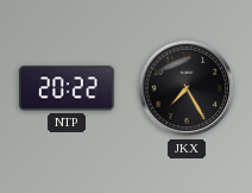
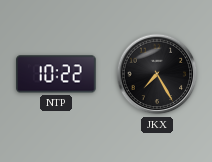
NTP: 20:22 -> 10:22
